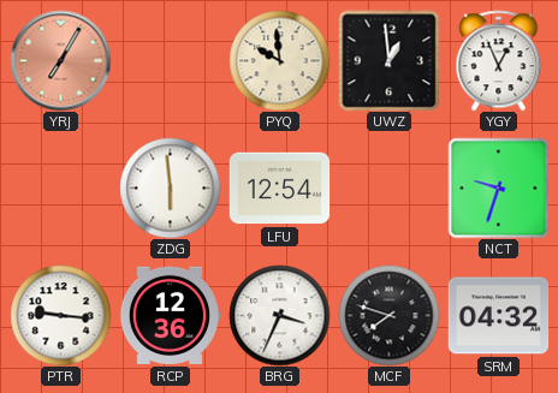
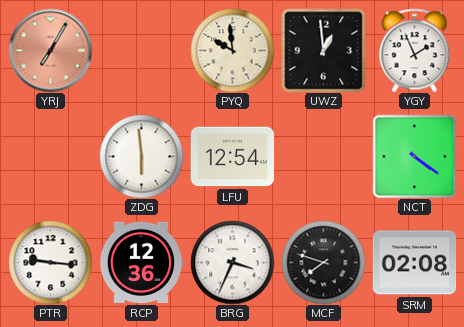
YGY: 12:56 -> 1:56
NCT: 9:33 -> 4:21
SRM: 04:32 -> 02:08
